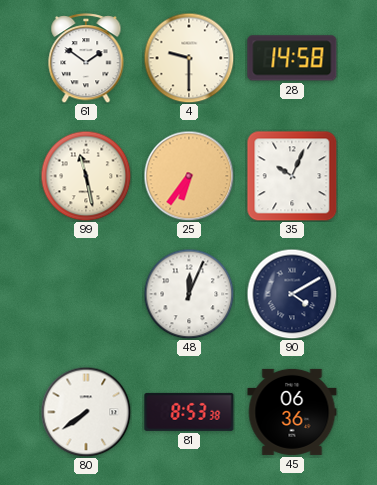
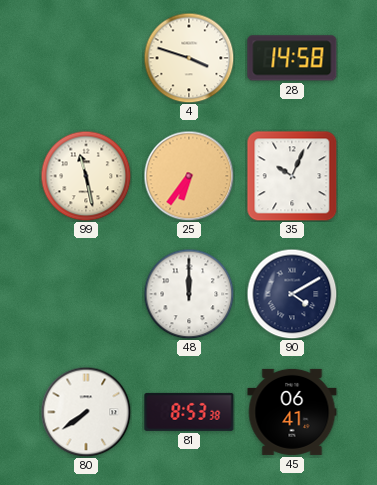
61: 1:51 -> none
4: 9:30 -> 3:48
48: 12:04 -> 12:00
45: 06:36 -> 06:41
